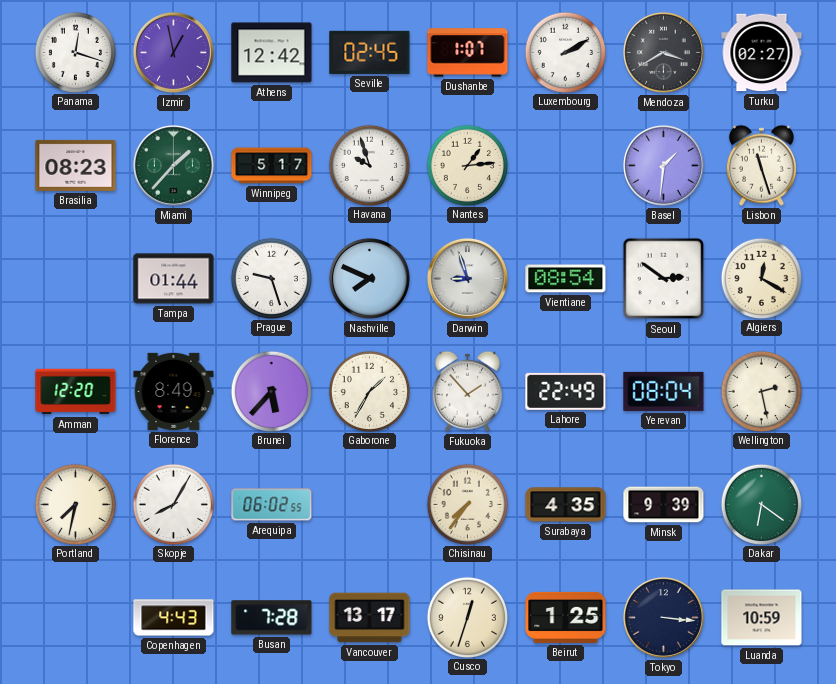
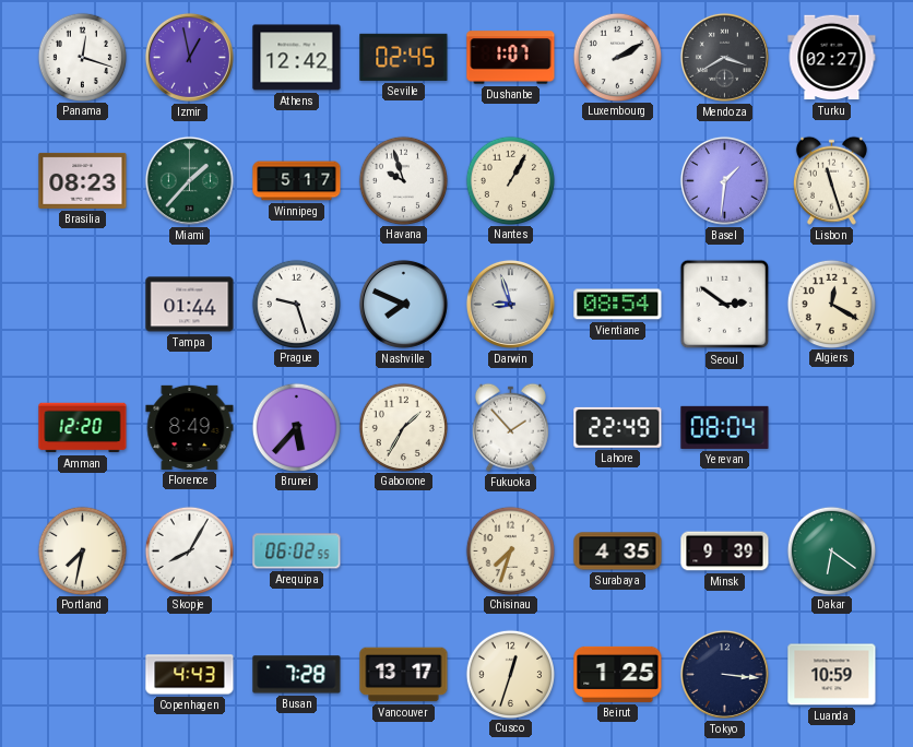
Nantes: 1:14 -> 1:05
Wellington: 2:28 -> none
Chisinau: 7:36 -> 7:33
